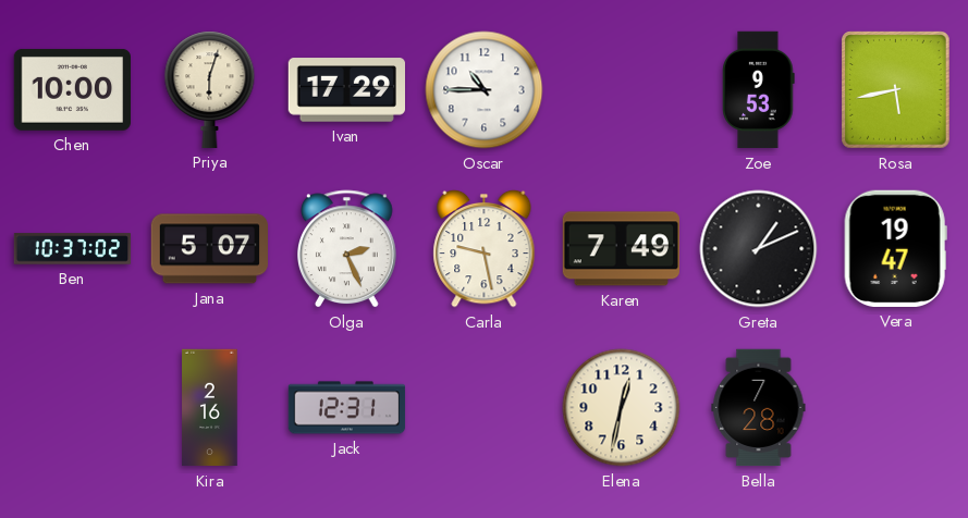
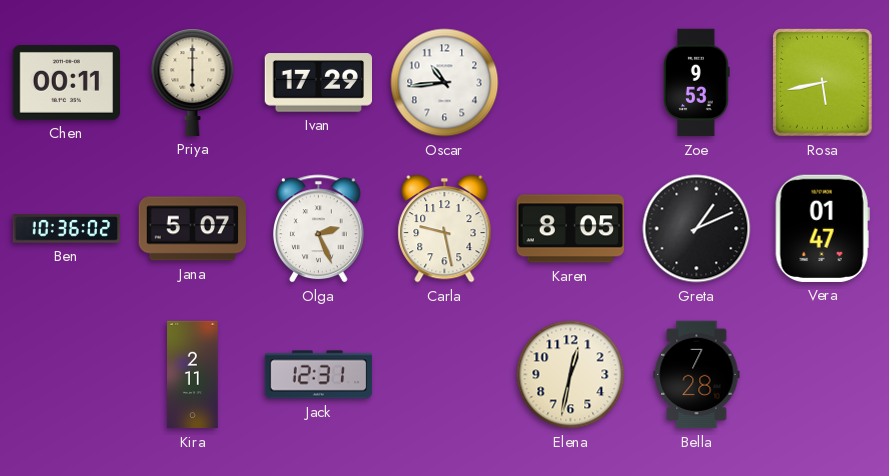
Chen: 10:00 -> 00:11
Priya: 6:03 -> 6:00
Oscar: 10:45 -> 10:44
Ben: 10:37 -> 10:36
Karen: 7:49 -> 8:05
Vera: 19:47 -> 01:47
Kira: 2:16 -> 2:11
